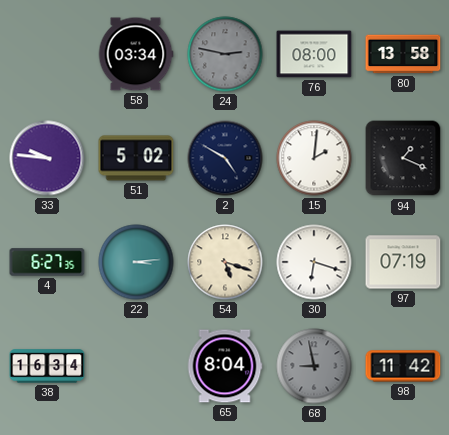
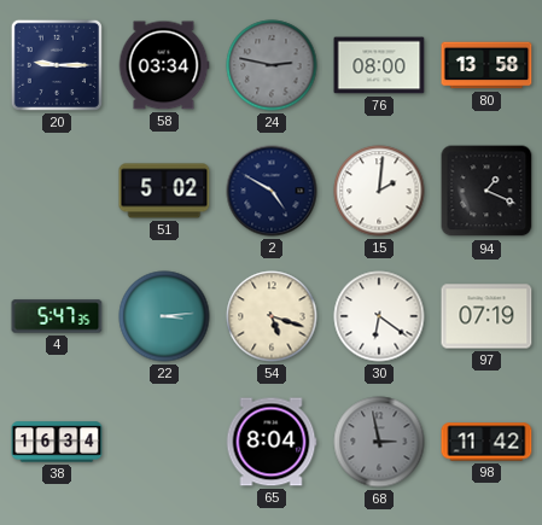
20: none -> 9:15
33: 9:46 -> none
4: 6:27 -> 5:47
30: 6:18 -> 6:21
68: 8:58 -> 2:58
